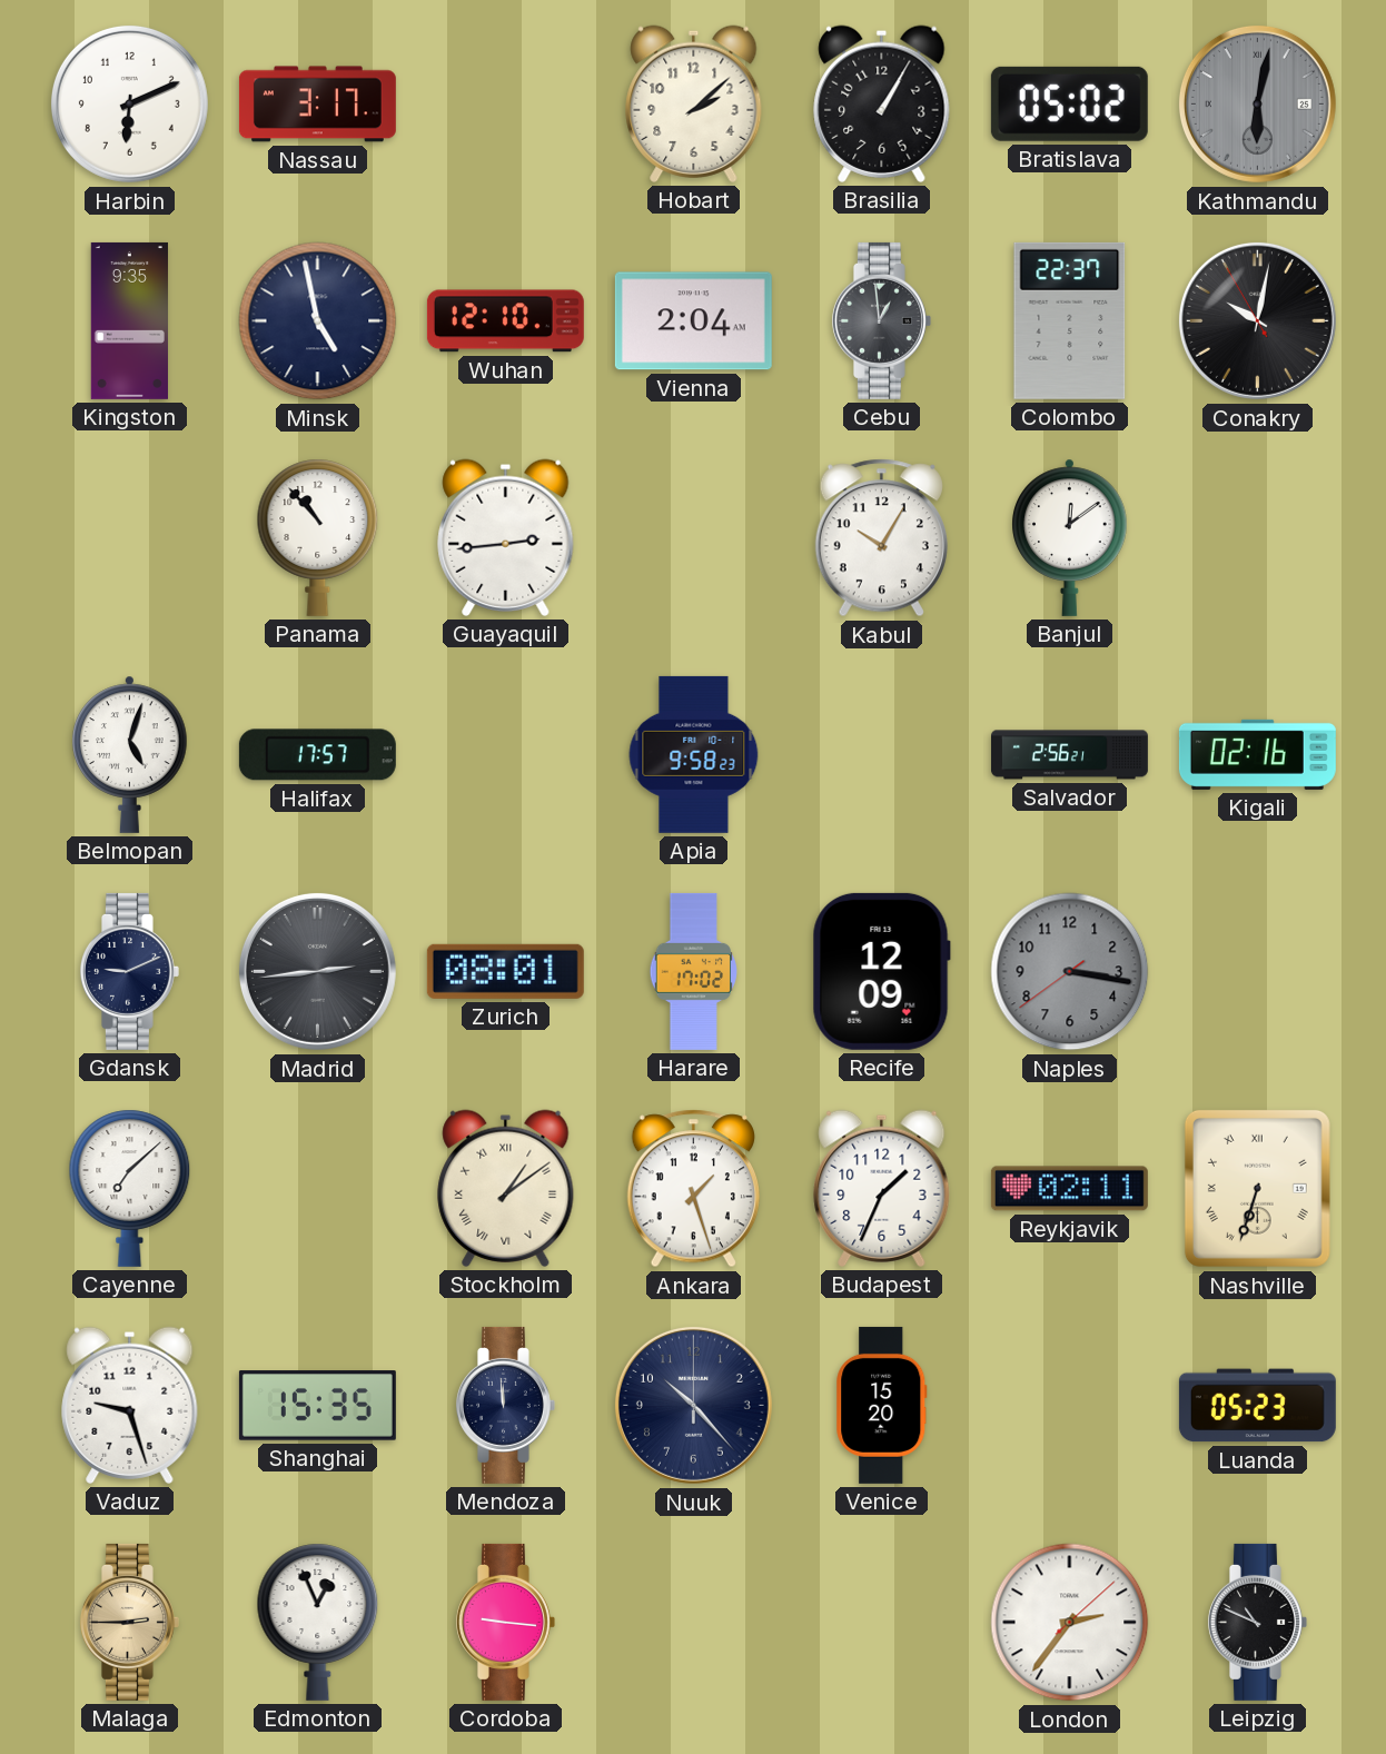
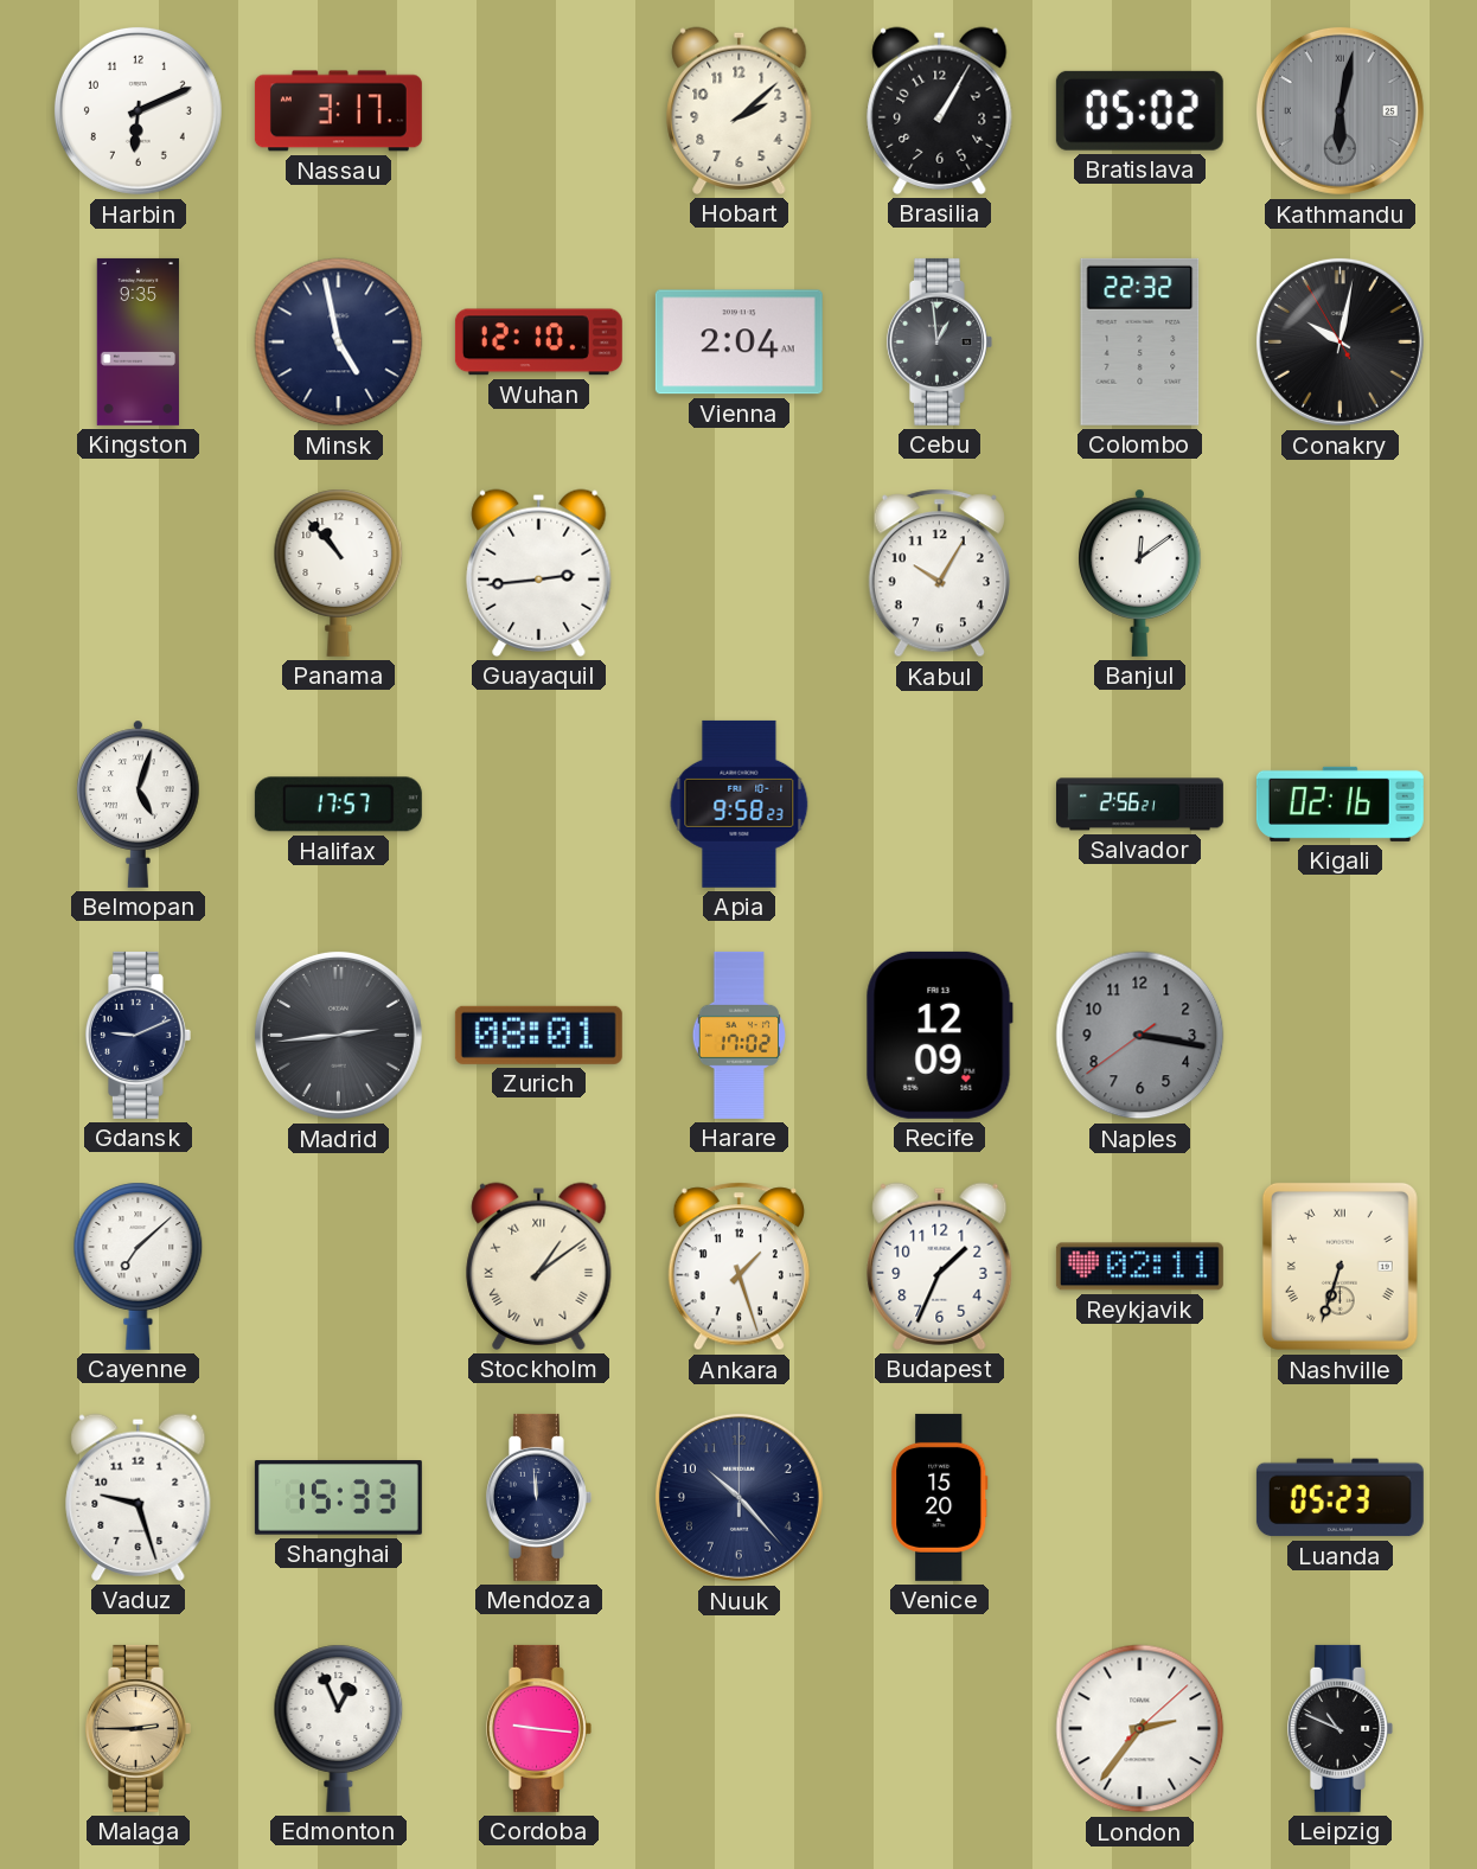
Colombo: 22:37 -> 22:32
Shanghai: 15:35 -> 15:33
